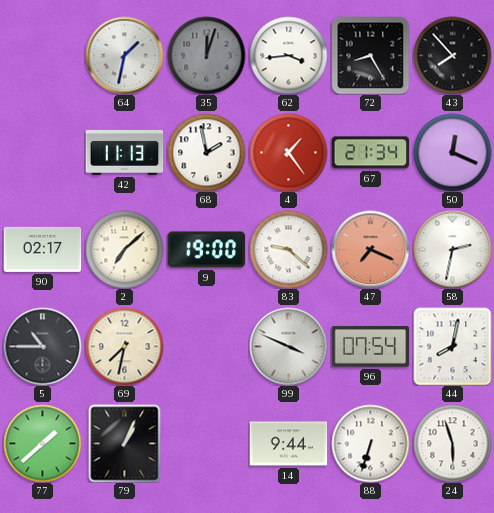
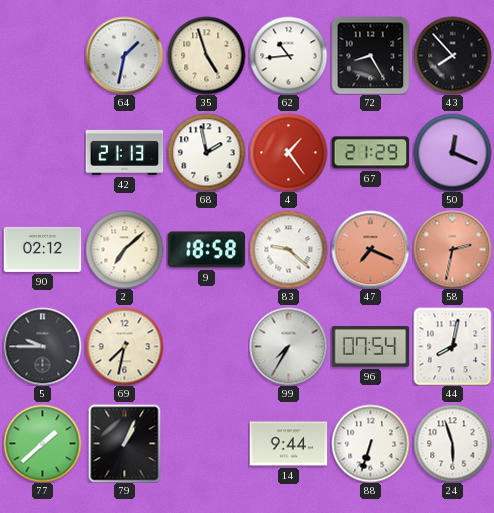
35: 12:03 -> 4:57
35 dial: grey -> cream
62: 3:44 -> 10:44
42: 11:13 -> 21:13
67: 21:34 -> 21:29
90: 02:17 -> 02:12
9: 19:00 -> 18:58
58 dial: white -> salmon
5: 10:45 -> 9:45
99: 3:49 -> 7:35
